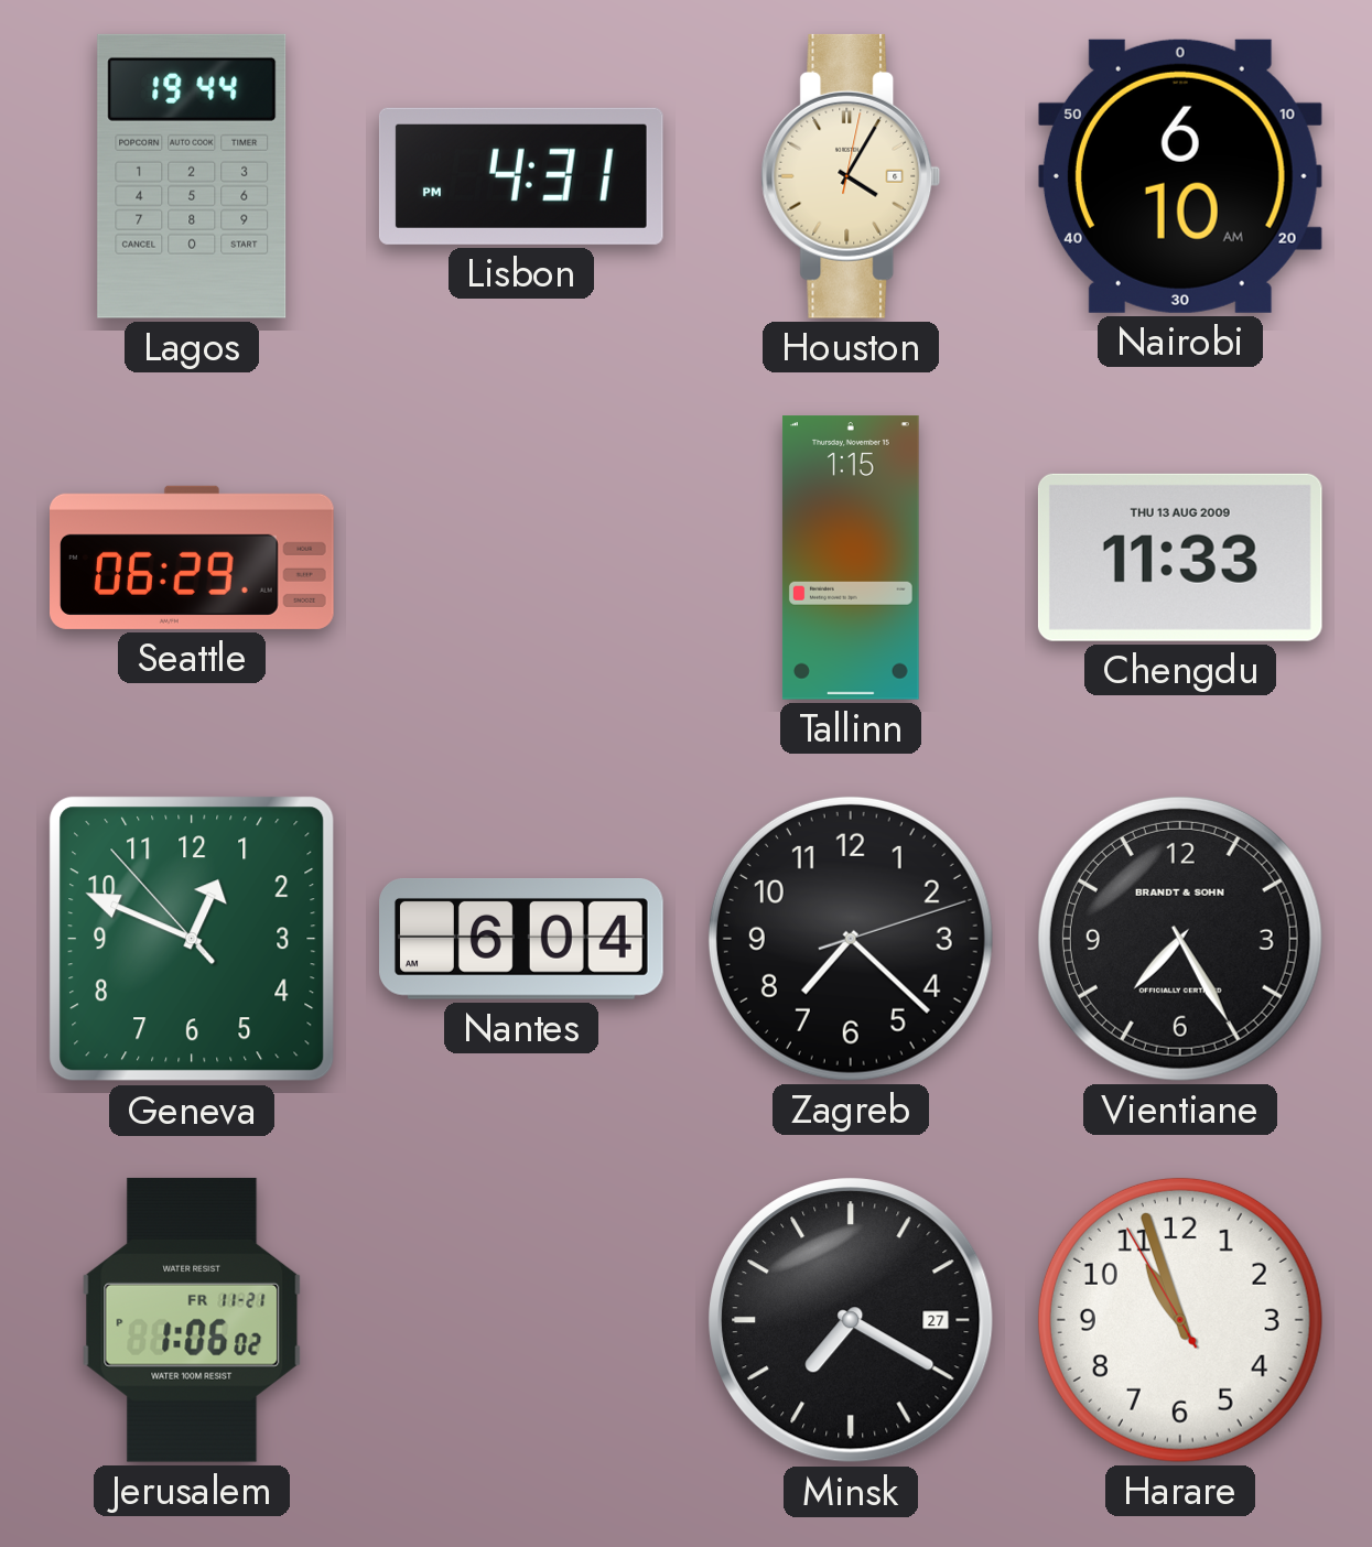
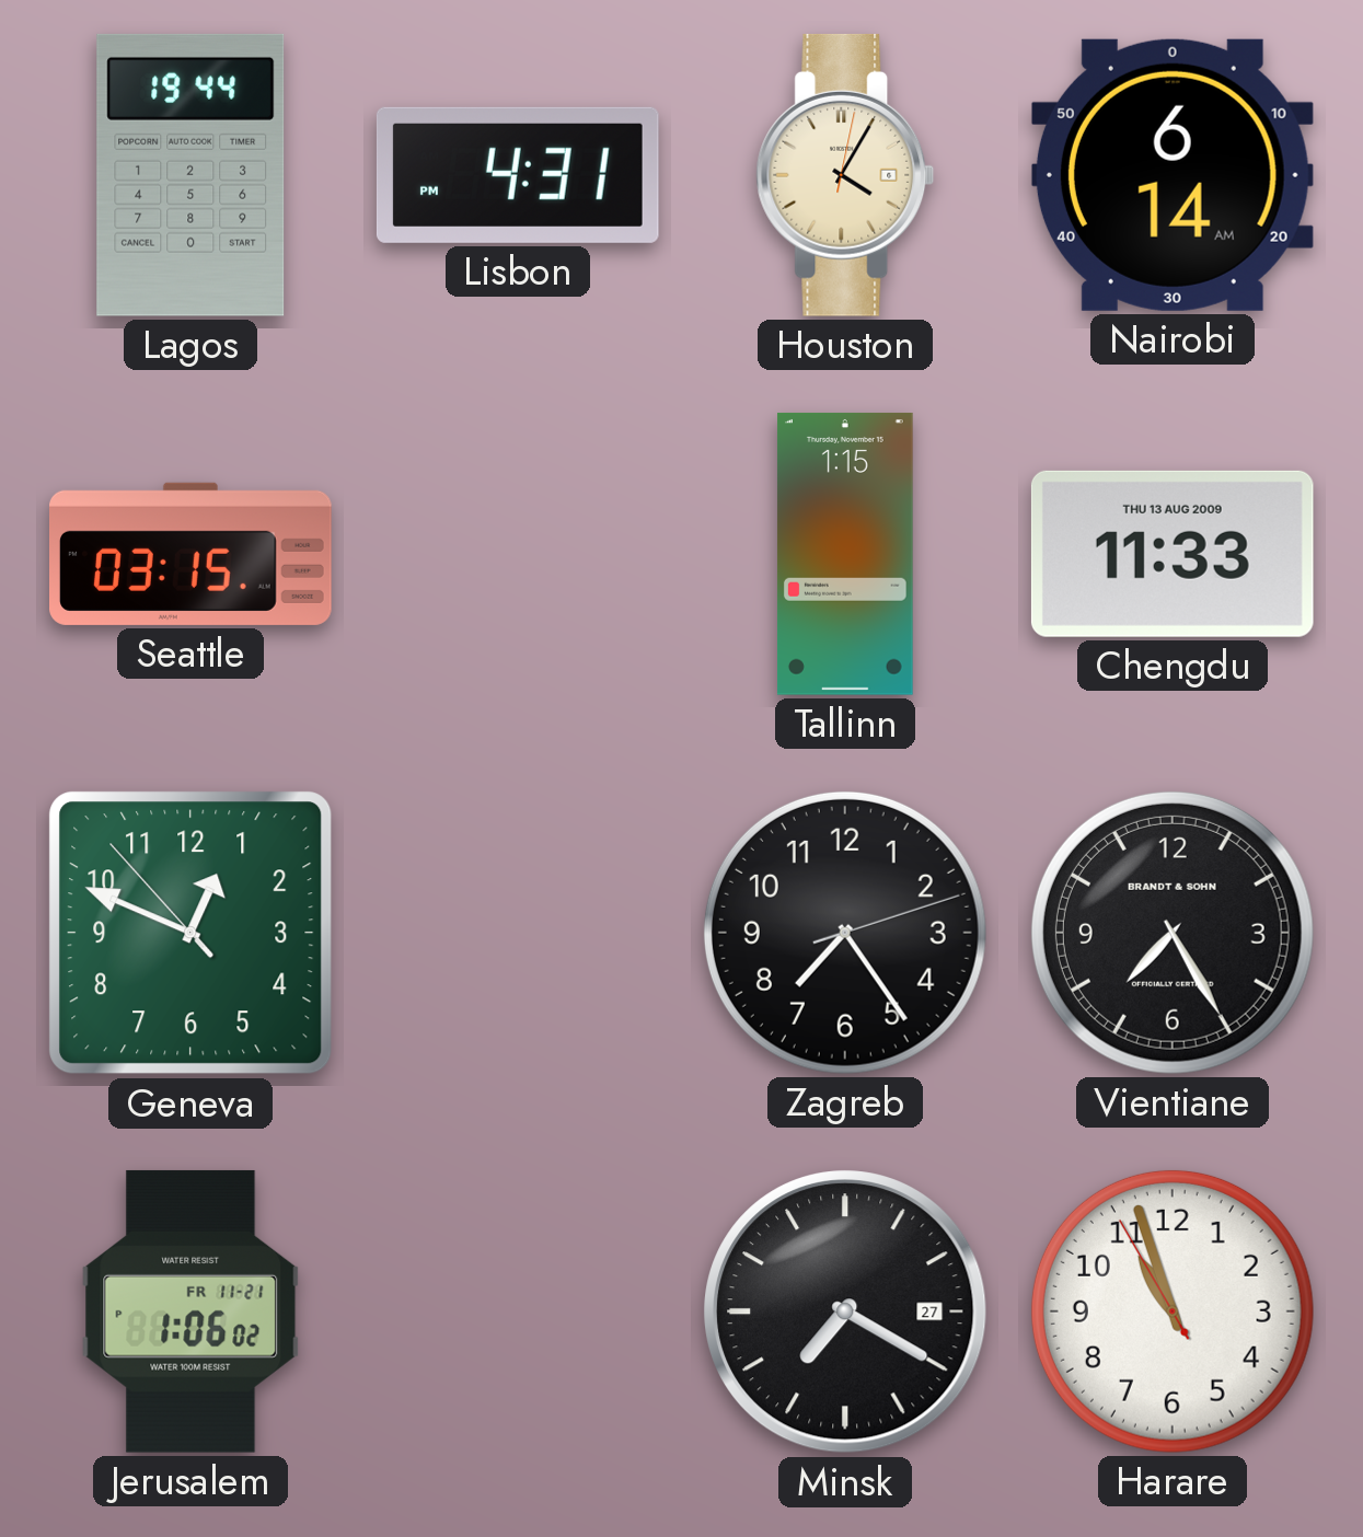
Nairobi: 6:10 -> 6:14
Seattle: 06:29 -> 03:15
Nantes: 6:04 -> none
Zagreb: 7:22 -> 7:24
